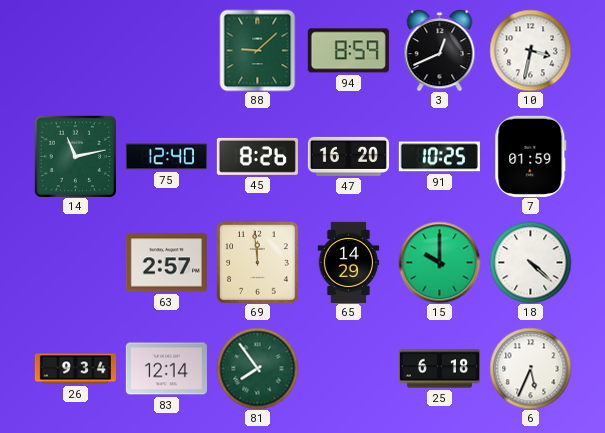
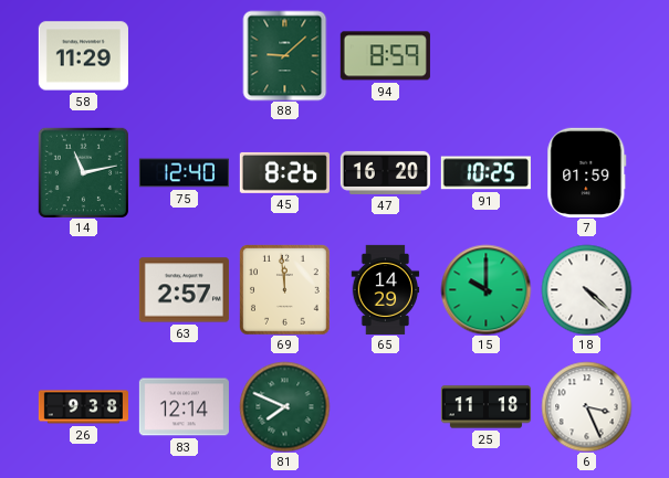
58: none -> 11:29
3: 12:41 -> none
10: 3:32 -> none
26: 9:34 -> 9:38
81: 7:54 -> 7:49
25: 6:18 -> 11:18
6: 5:34 -> 3:26
